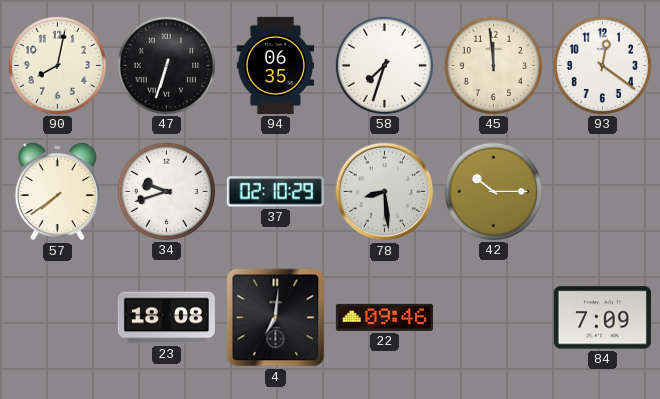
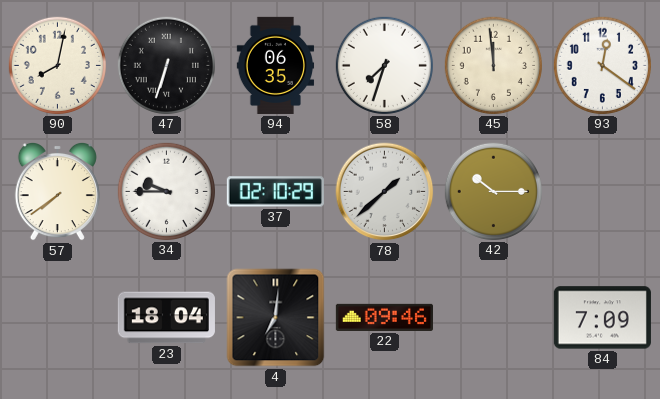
34: 9:42 -> 9:45
78: 8:29 -> 1:38
23: 18:08 -> 18:04
